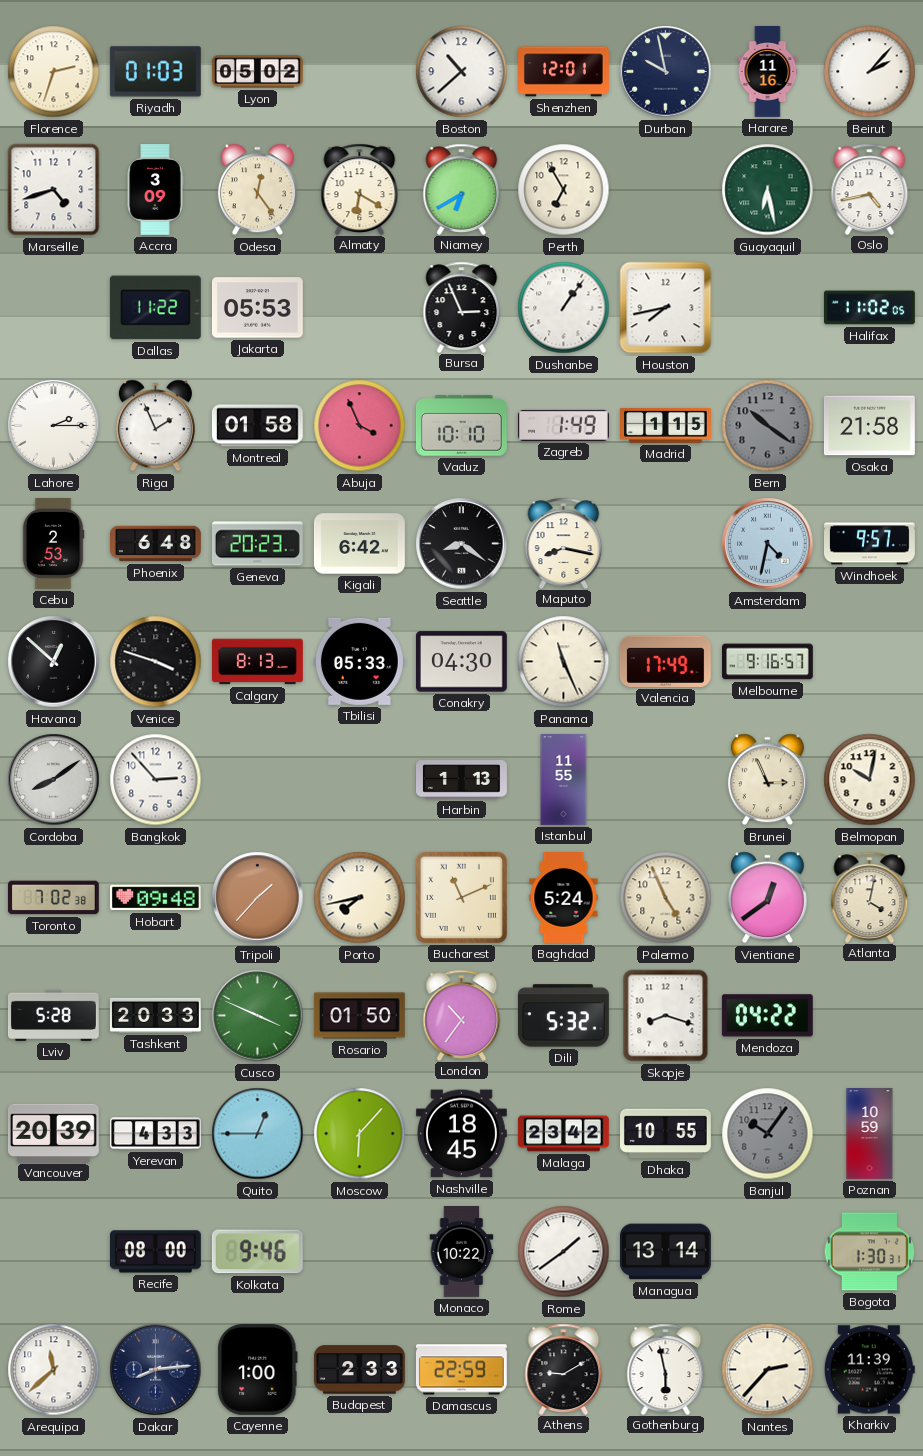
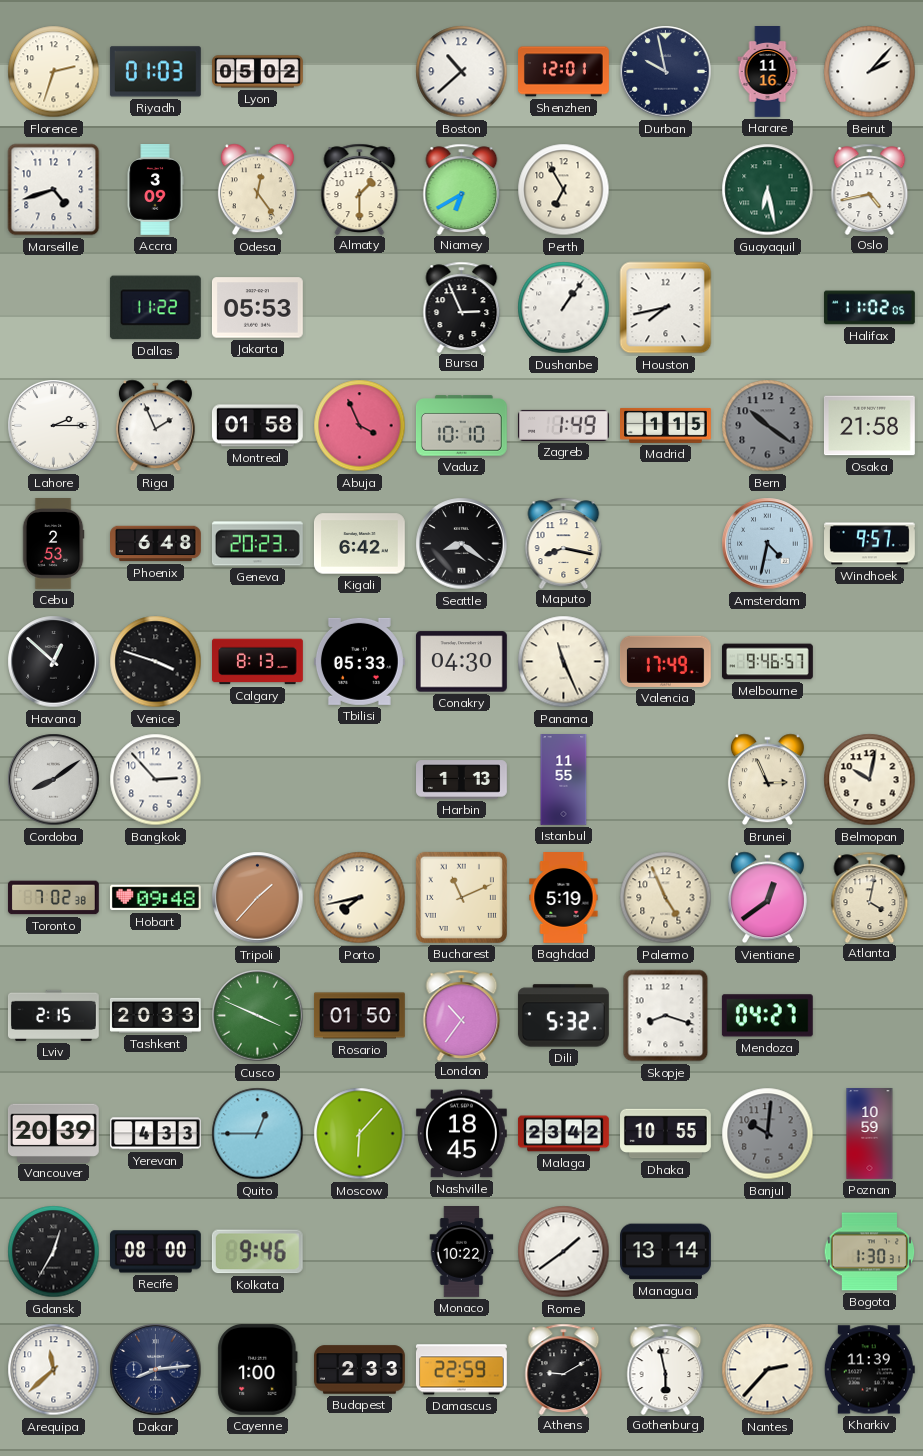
Almaty: 6:20 -> 1:30
Melbourne: 9:16 -> 9:46
Baghdad: 5:24 -> 5:19
Lviv: 5:28 -> 2:15
Mendoza: 04:22 -> 04:27
Banjul: 10:06 -> 10:01
Gdansk: none -> 12:35
